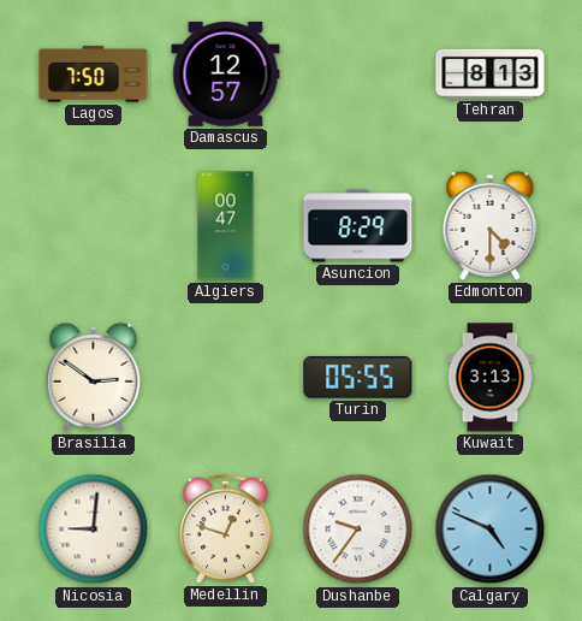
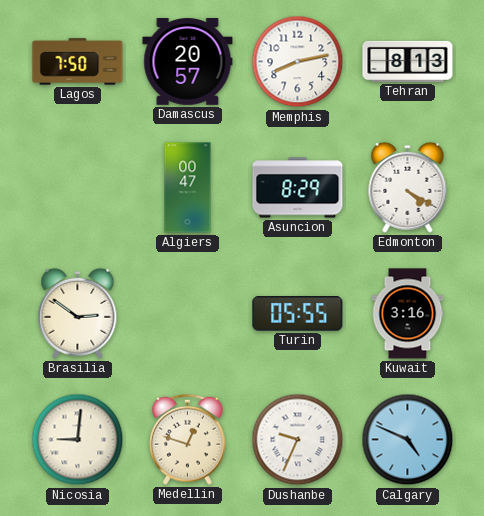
Damascus: 12:57 -> 20:57
Memphis: none -> 8:13
Edmonton: 4:30 -> 4:20
Kuwait: 3:13 -> 3:16
Dushanbe: 9:36 -> 9:34
